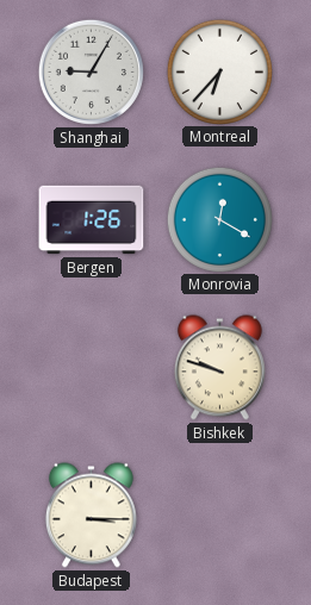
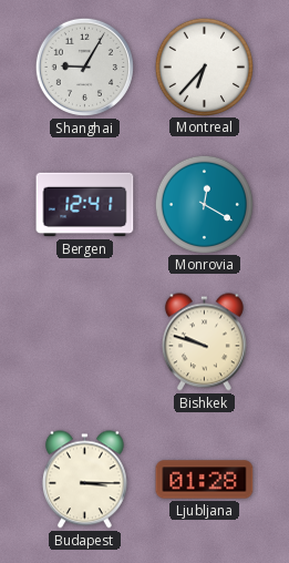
Bergen: 1:26 -> 12:41
Ljubljana: none -> 01:28
